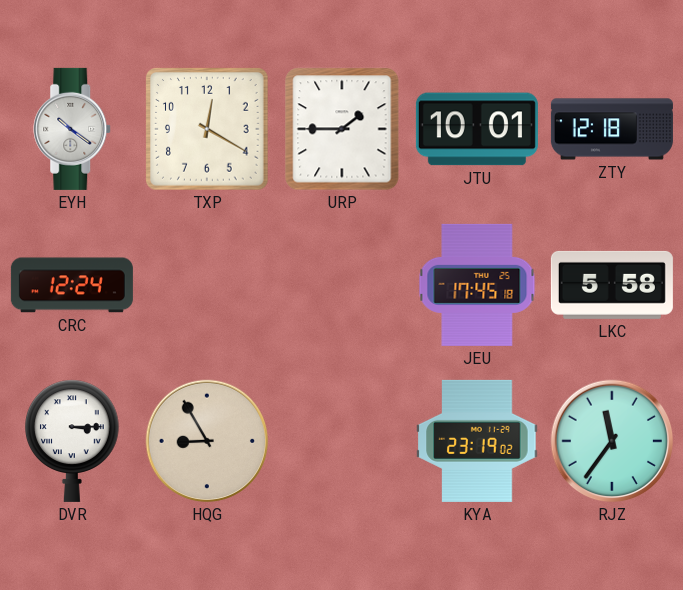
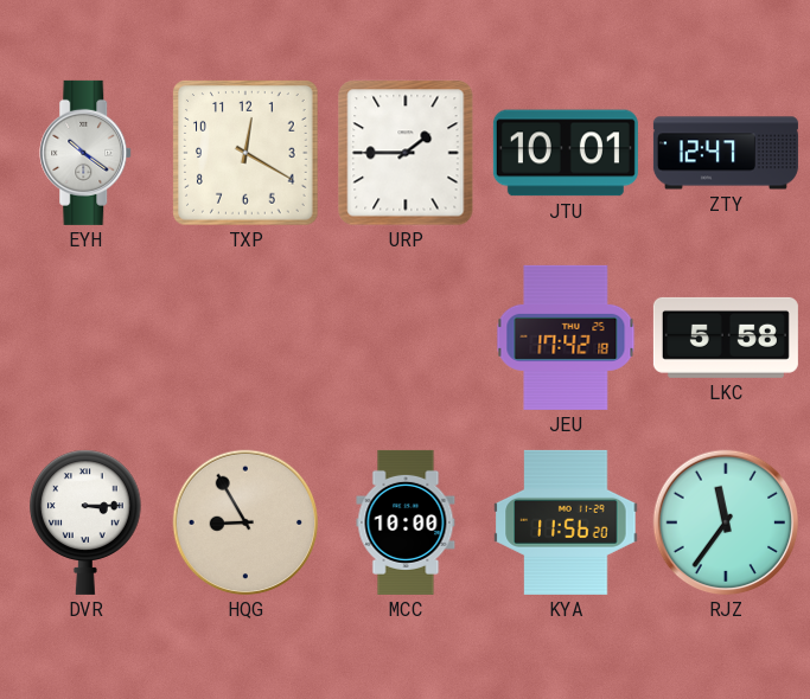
ZTY: 12:18 -> 12:47
CRC: 12:24 -> none
JEU: 17:45 -> 17:42
MCC: none -> 10:00
KYA: 23:19 -> 11:56
